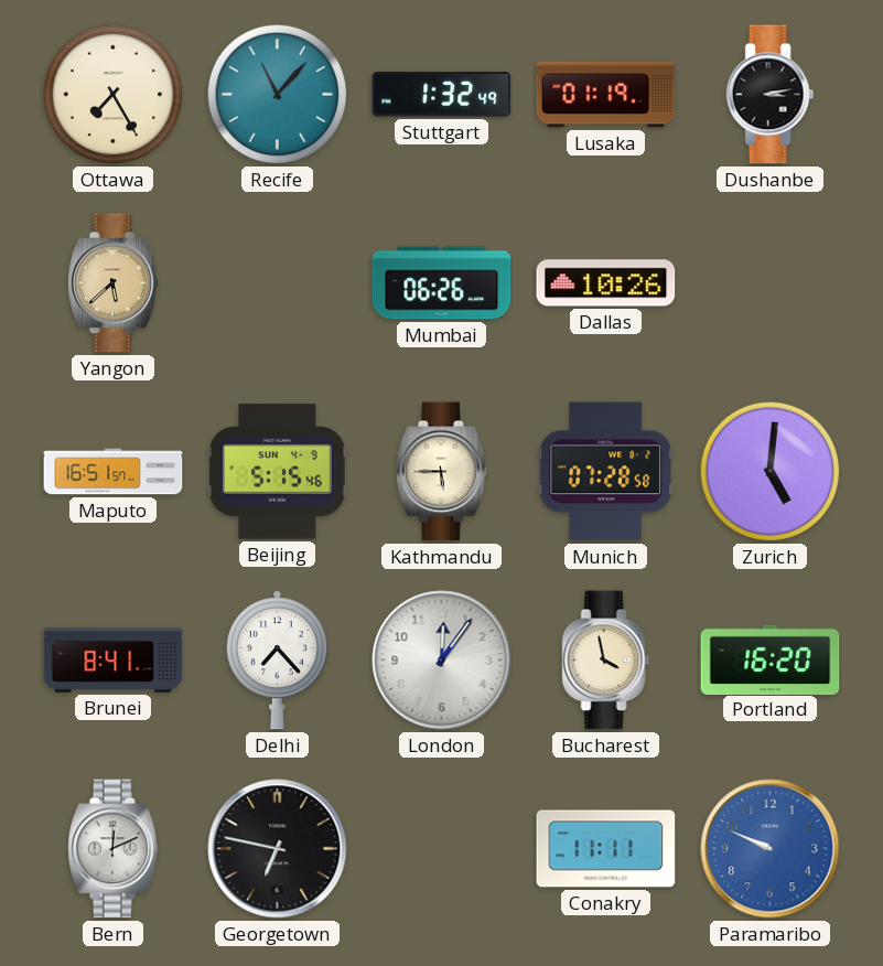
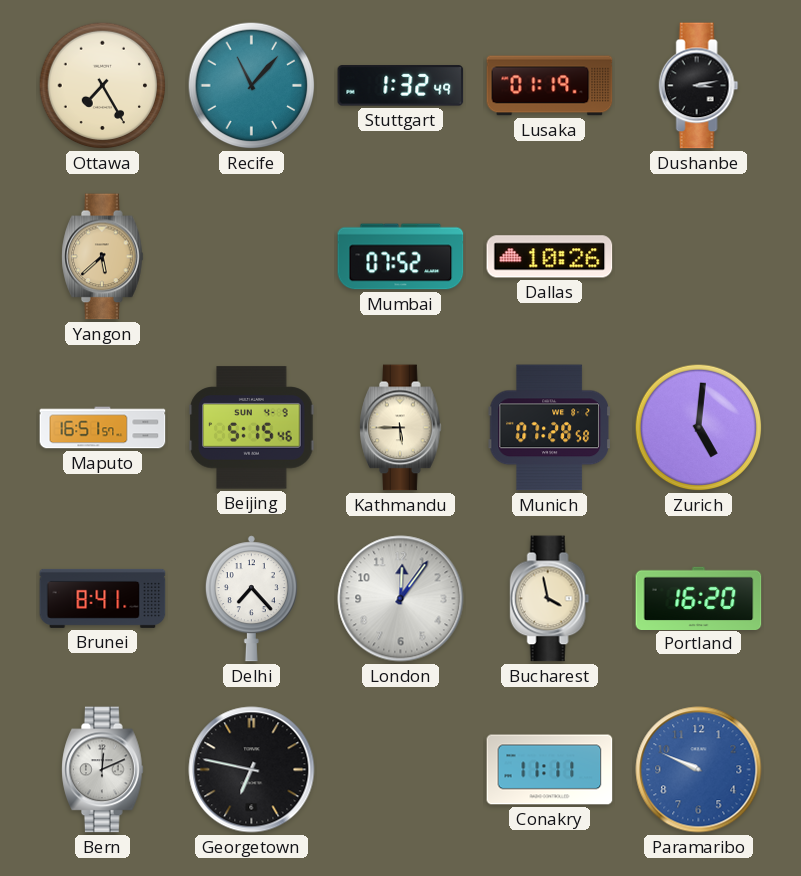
Mumbai: 06:26 -> 07:52
